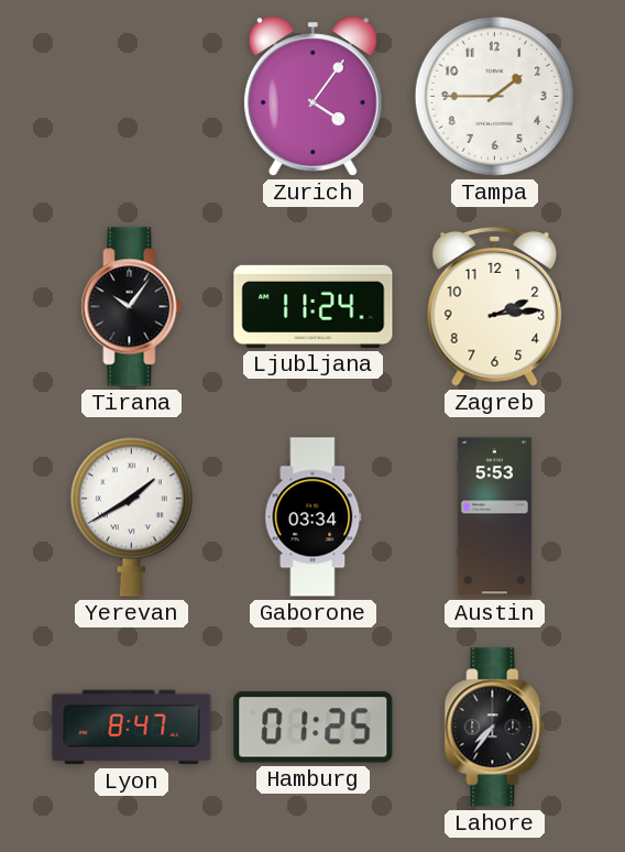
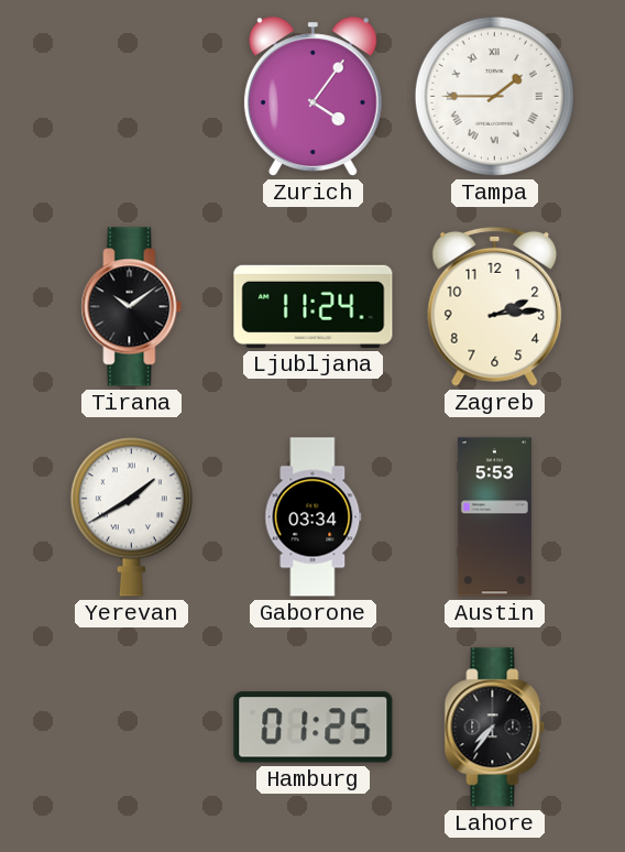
Tampa numerals: Arabic -> Roman
Tirana: 10:06 -> 10:09
Lyon: 8:47 -> none
